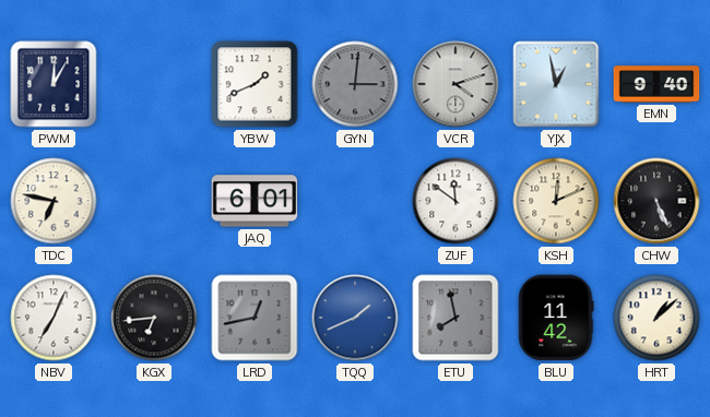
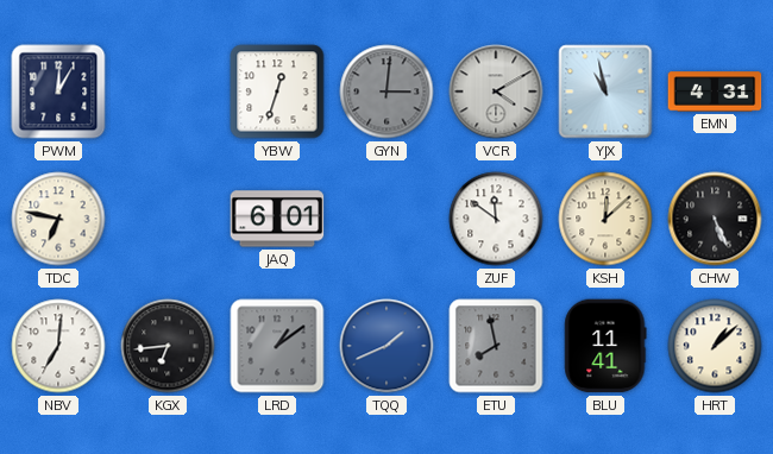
YBW: 1:41 -> 12:33
VCR: 4:12 -> 4:10
YJX: 12:58 -> 10:58
EMN: 9:40 -> 4:31
KSH: 12:11 -> 12:08
NBV: 7:04 -> 7:01
LRD: 12:43 -> 1:09
BLU: 11:42 -> 11:41
